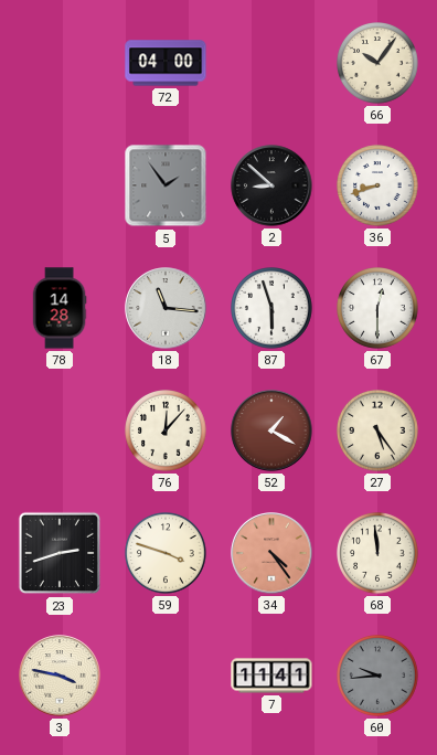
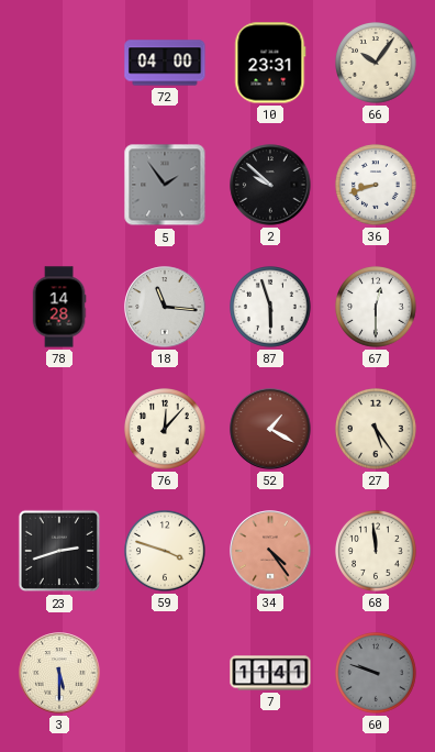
10: none -> 23:31
2: 8:52 -> 9:52
3: 3:47 -> 5:30
60: 9:44 -> 9:48
